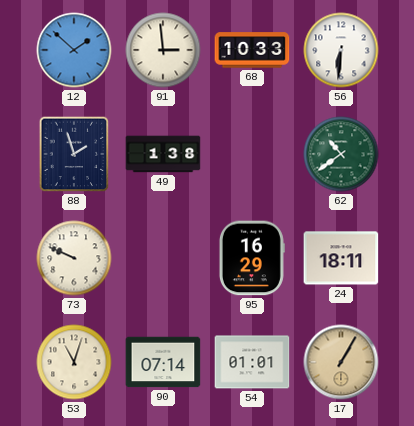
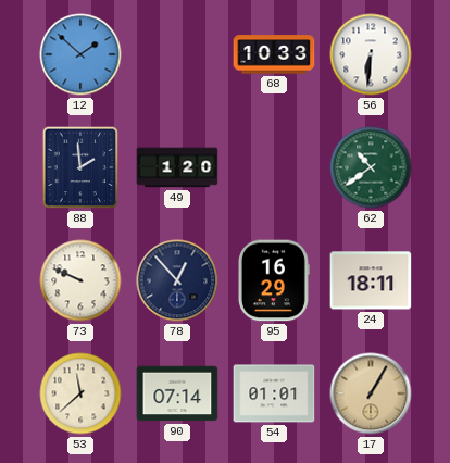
91: 2:59 -> none
88: 1:57 -> 1:59
49: 1:38 -> 1:20
78: none -> 12:53
53: 11:03 -> 11:38
